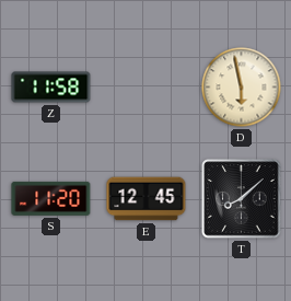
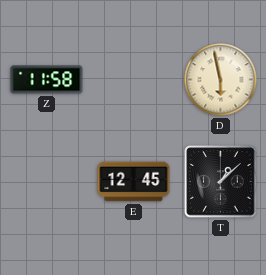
S: 11:20 -> none
T: 8:08 -> 1:08
